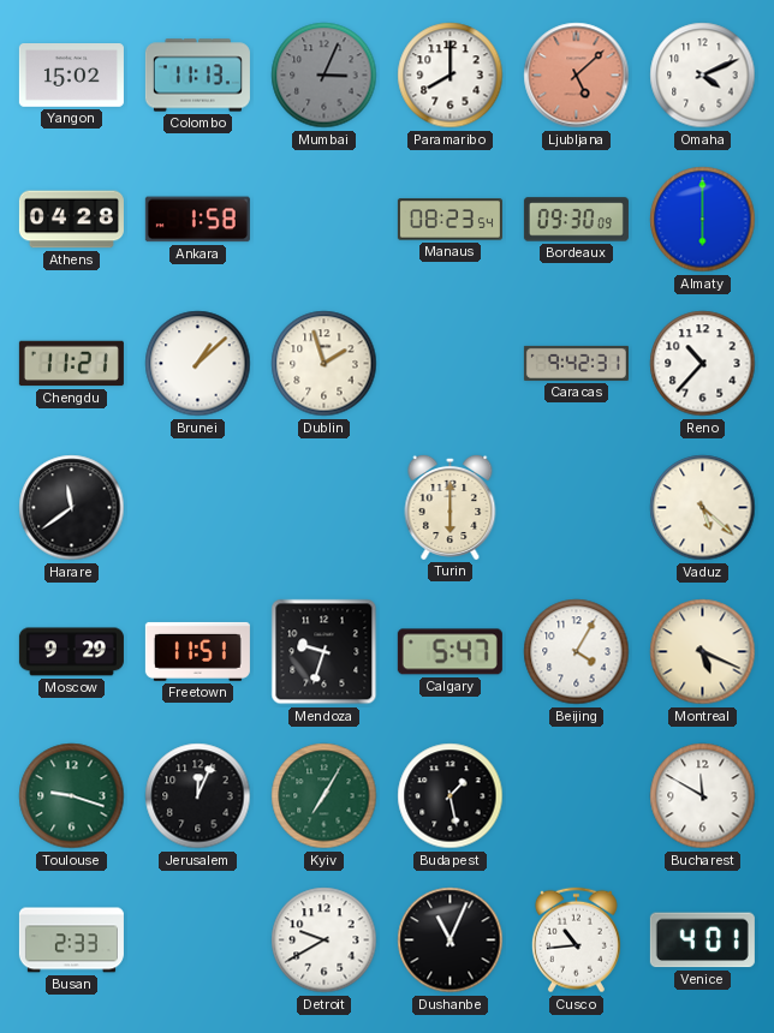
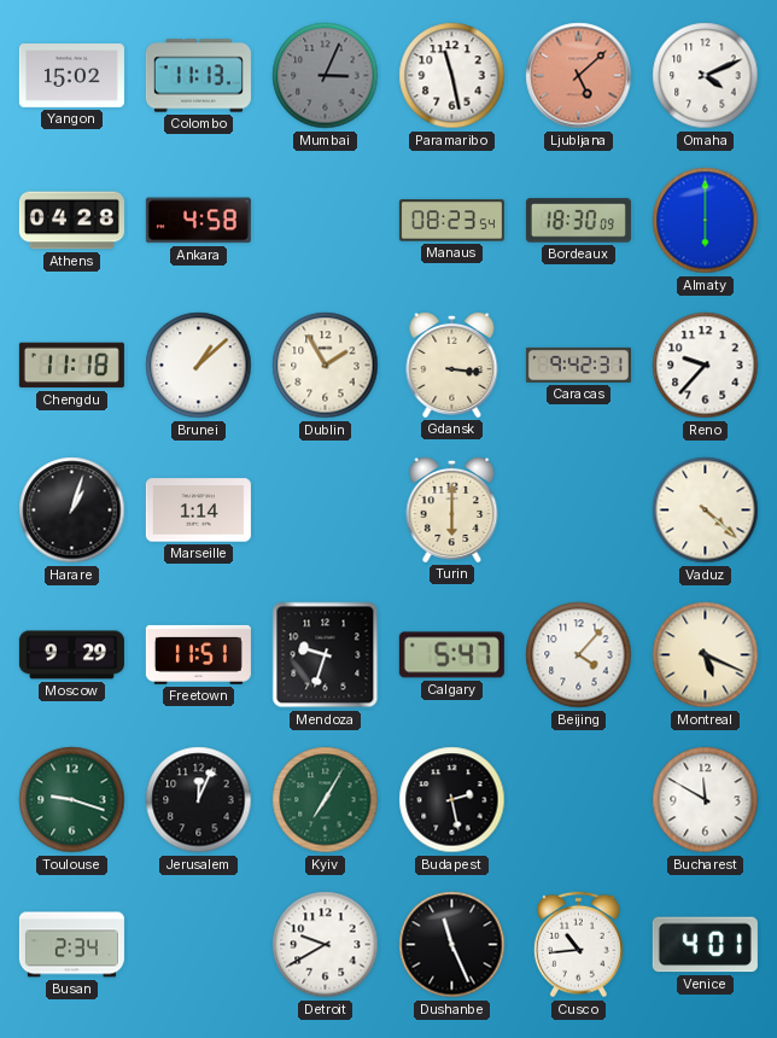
Paramaribo: 8:00 -> 11:28
Ankara: 1:58 -> 4:58
Bordeaux: 09:30 -> 18:30
Chengdu: 11:21 -> 11:18
Dublin: 1:57 -> 1:55
Gdansk: none -> 3:16
Reno: 10:37 -> 9:37
Harare: 11:39 -> 1:03
Marseille: none -> 1:14
Vaduz: 5:22 -> 4:22
Beijing: 4:05 -> 4:07
Budapest: 1:28 -> 2:28
Busan: 2:33 -> 2:34
Dushanbe: 11:04 -> 11:26
